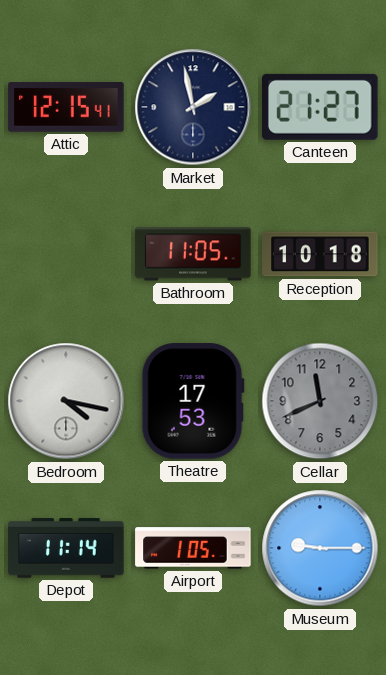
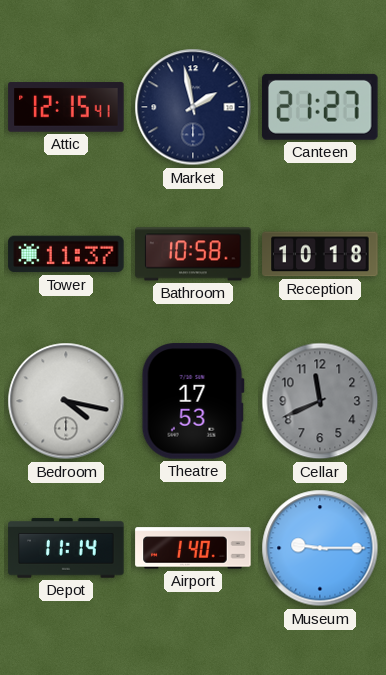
Tower: none -> 11:37
Bathroom: 11:05 -> 10:58
Airport: 1:05 -> 1:40
